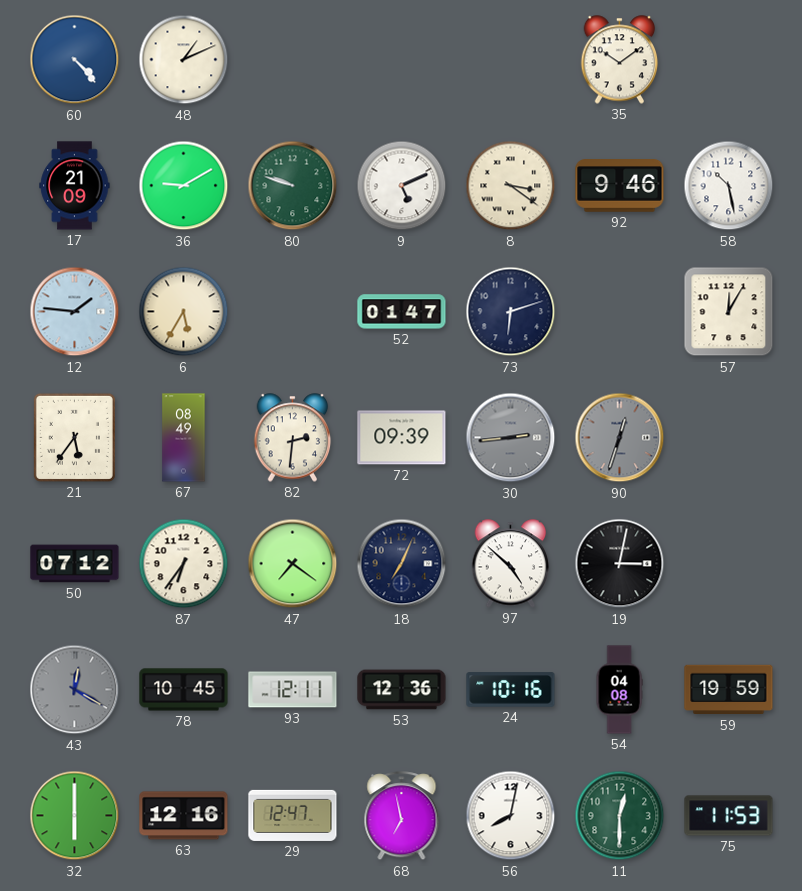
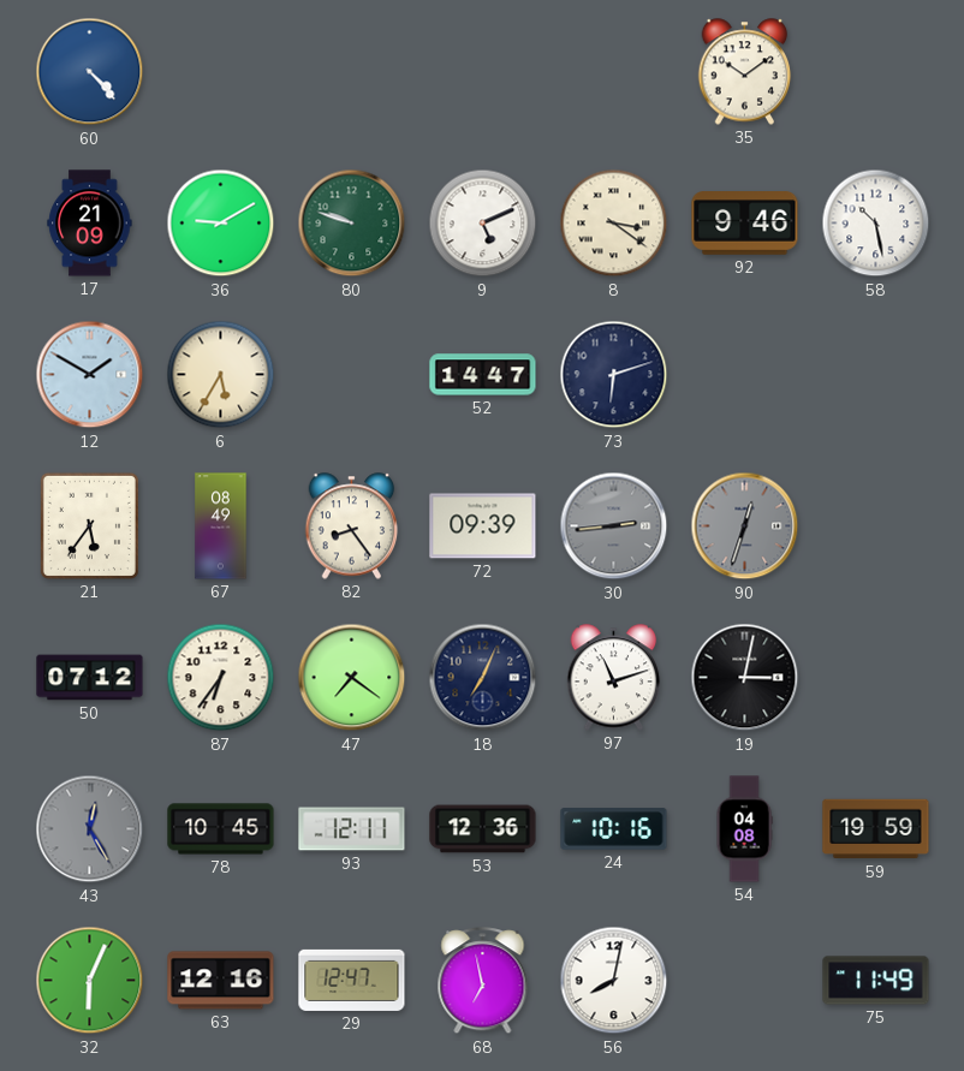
48: 1:11 -> none
12: 1:46 -> 1:50
52: 01:47 -> 14:47
57: 12:05 -> none
82: 2:31 -> 8:24
97: 4:52 -> 11:12
43: 12:20 -> 12:25
32: 6:00 -> 6:04
11: 12:30 -> none
75: 11:53 -> 11:49
